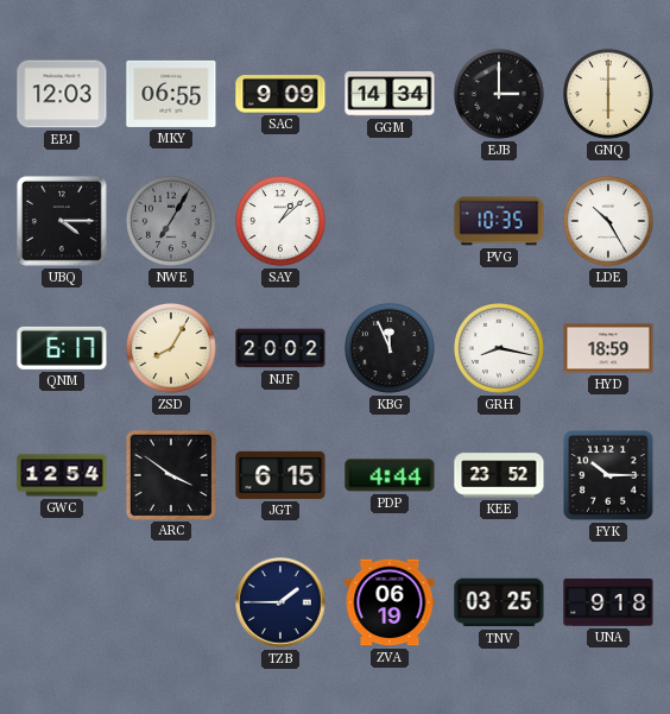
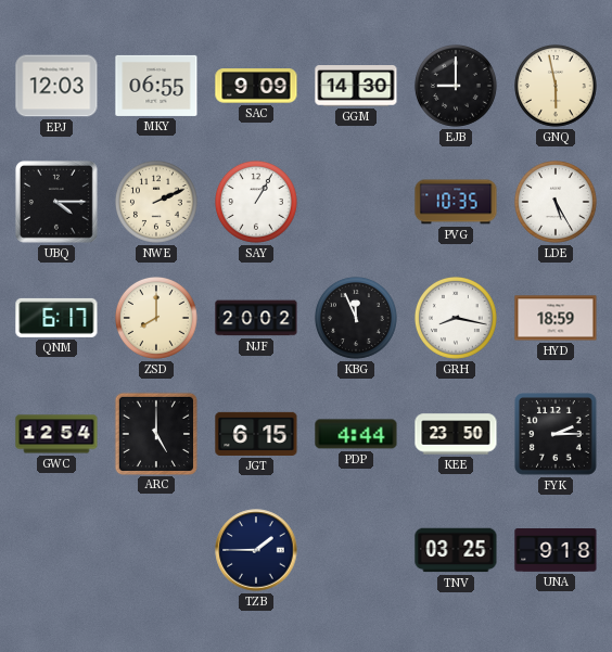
GGM: 14:34 -> 14:30
EJB: 3:00 -> 9:00
GNQ: 6:00 -> 5:58
NWE: 7:05 -> 2:11
NWE dial: grey -> cream
SAY: 1:08 -> 1:05
LDE: 10:25 -> 5:25
ZSD: 8:05 -> 8:00
ARC: 3:51 -> 5:00
KEE: 23:52 -> 23:50
FYK: 10:15 -> 2:15
ZVA: 06:19 -> none
